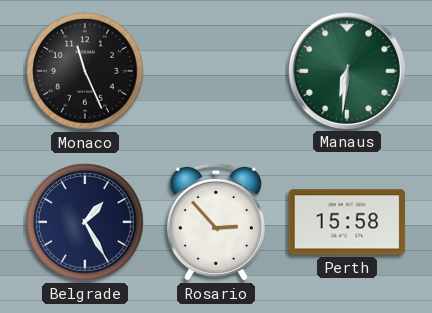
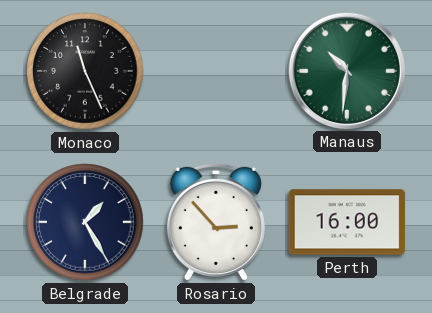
Manaus: 6:31 -> 10:31
Perth: 15:58 -> 16:00
